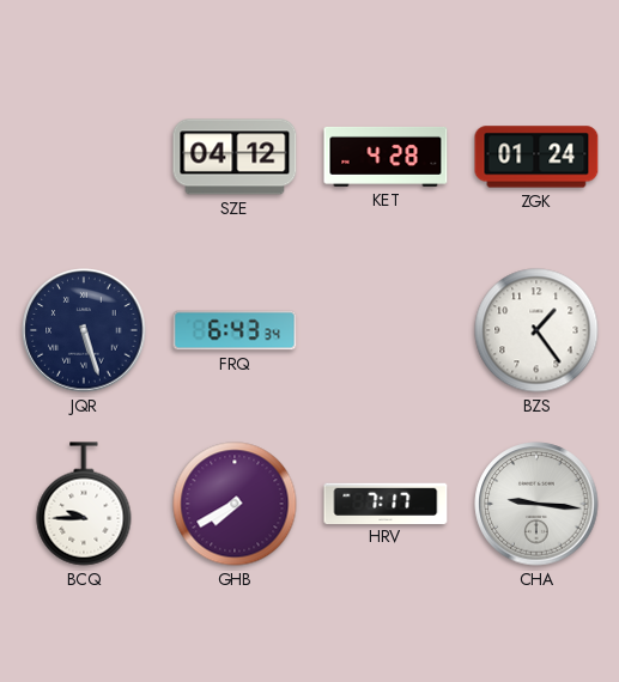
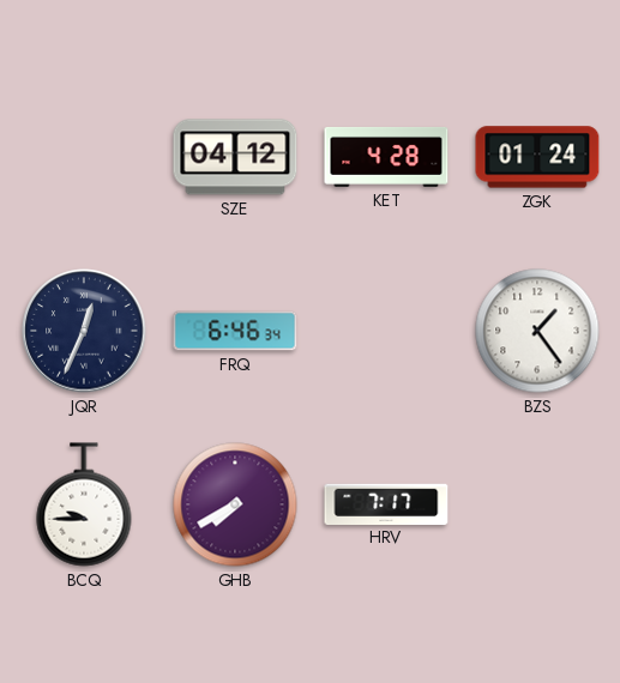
JQR: 5:27 -> 12:34
FRQ: 6:43 -> 6:46
CHA: 9:16 -> none
